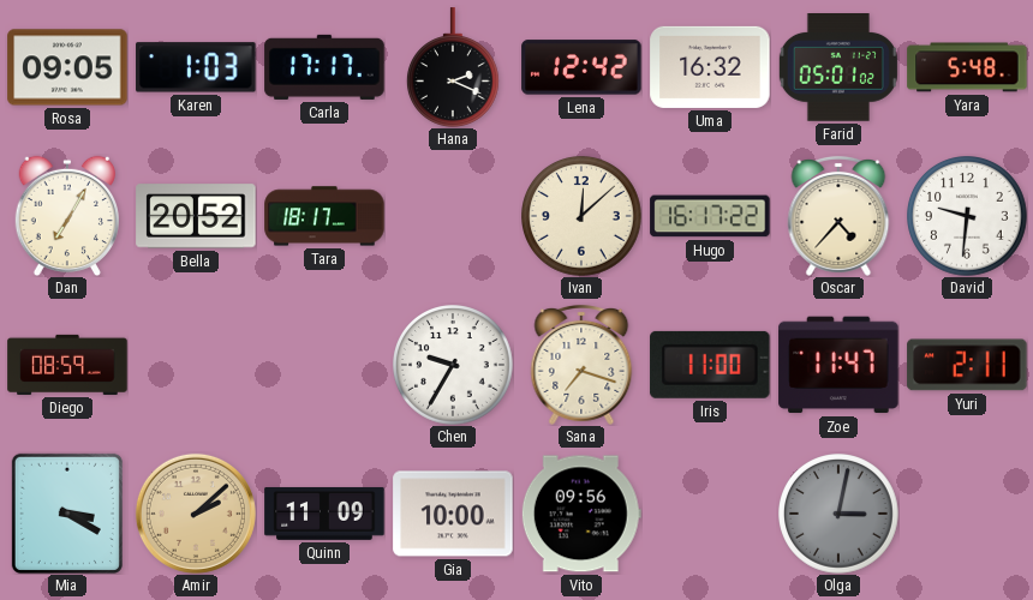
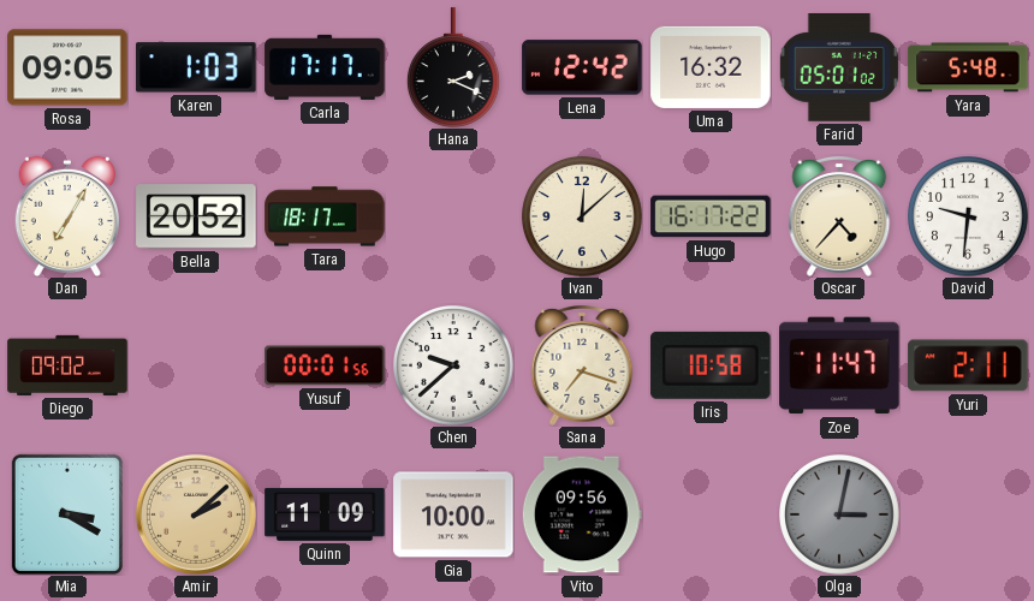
Diego: 08:59 -> 09:02
Yusuf: none -> 00:01
Chen: 9:35 -> 9:38
Iris: 11:00 -> 10:58
